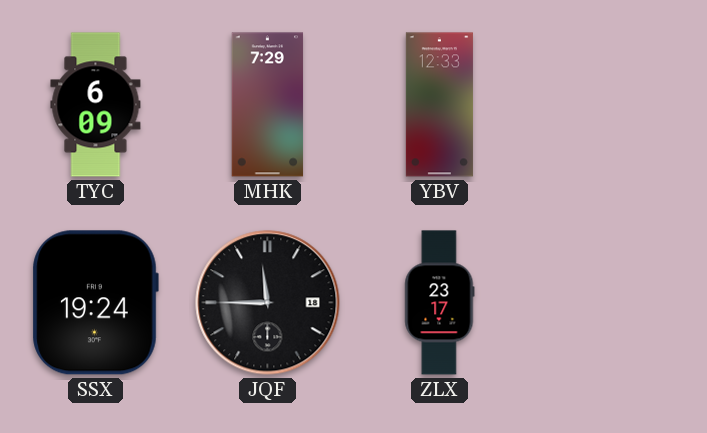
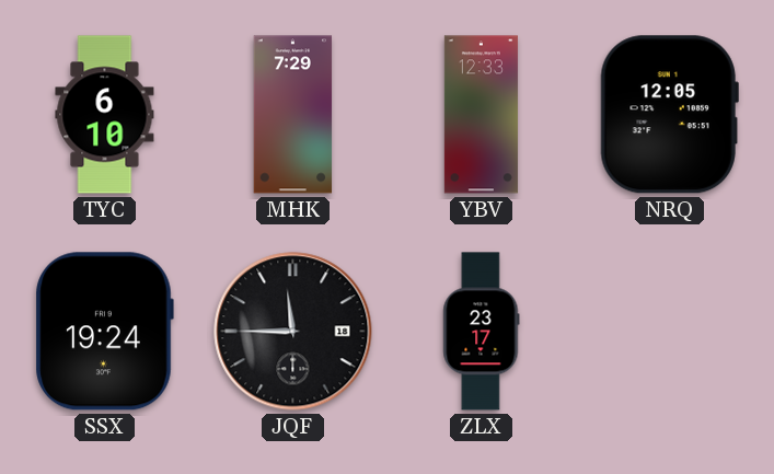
TYC: 6:09 -> 6:10
NRQ: none -> 12:05
